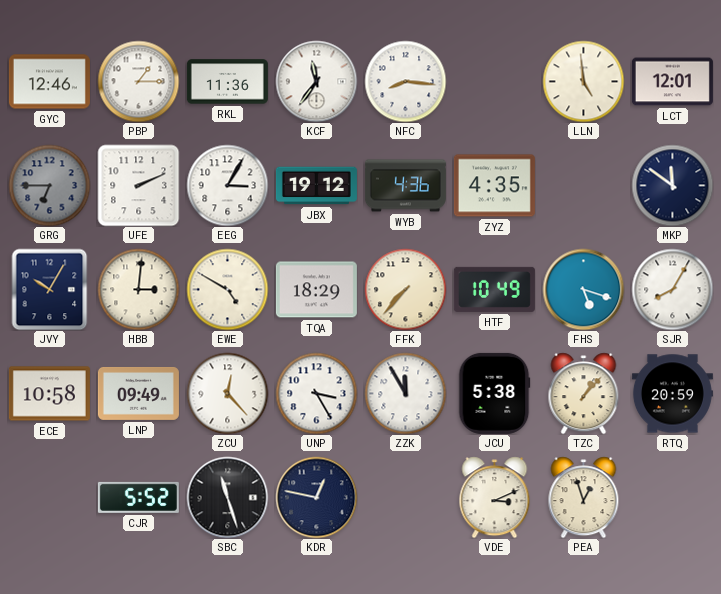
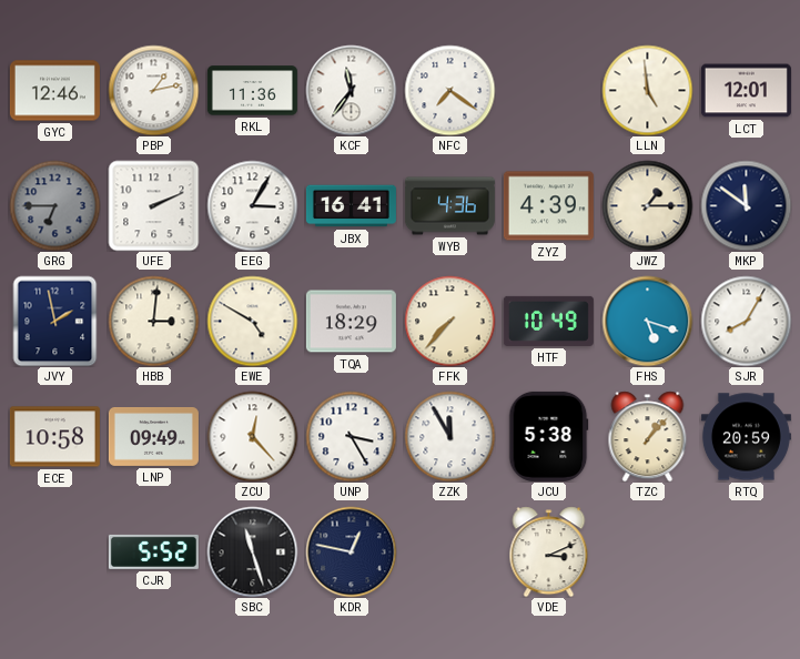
PBP: 1:15 -> 1:13
NFC: 8:16 -> 7:21
JBX: 19:12 -> 16:41
ZYZ: 4:35 -> 4:39
JWZ: none -> 1:15
JVY: 10:05 -> 1:58
PEA: 12:57 -> none
